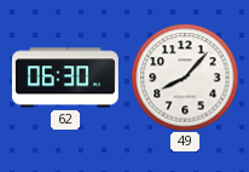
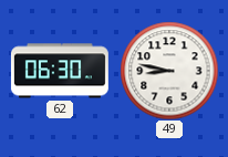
49: 8:07 -> 8:47
